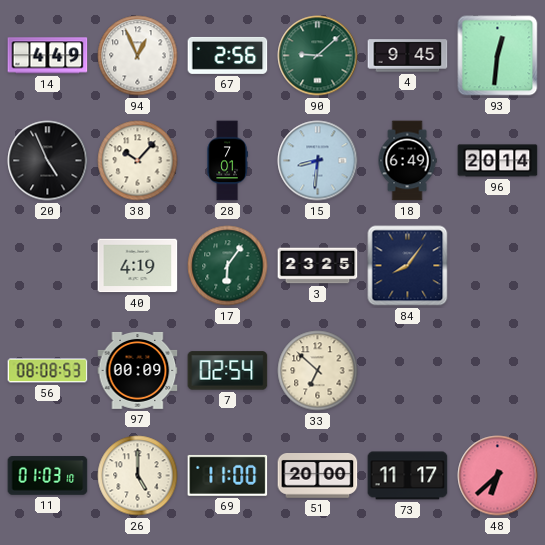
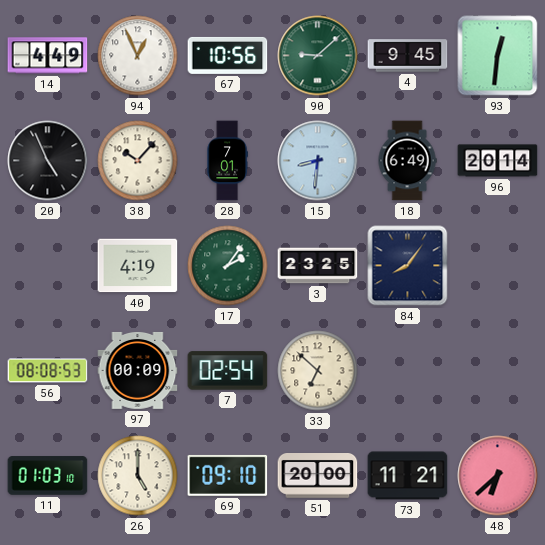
67: 2:56 -> 10:56
17: 6:06 -> 2:06
69: 11:00 -> 09:10
73: 11:17 -> 11:21
